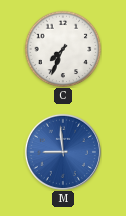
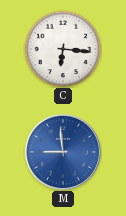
C: 7:34 -> 6:16
